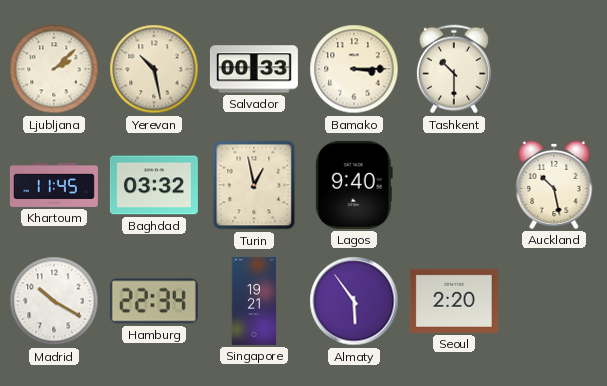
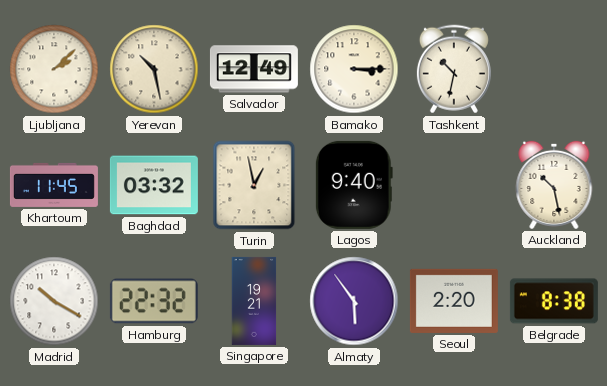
Salvador: 00:33 -> 12:49
Tashkent: 10:30 -> 10:32
Hamburg: 22:34 -> 22:32
Belgrade: none -> 8:38
